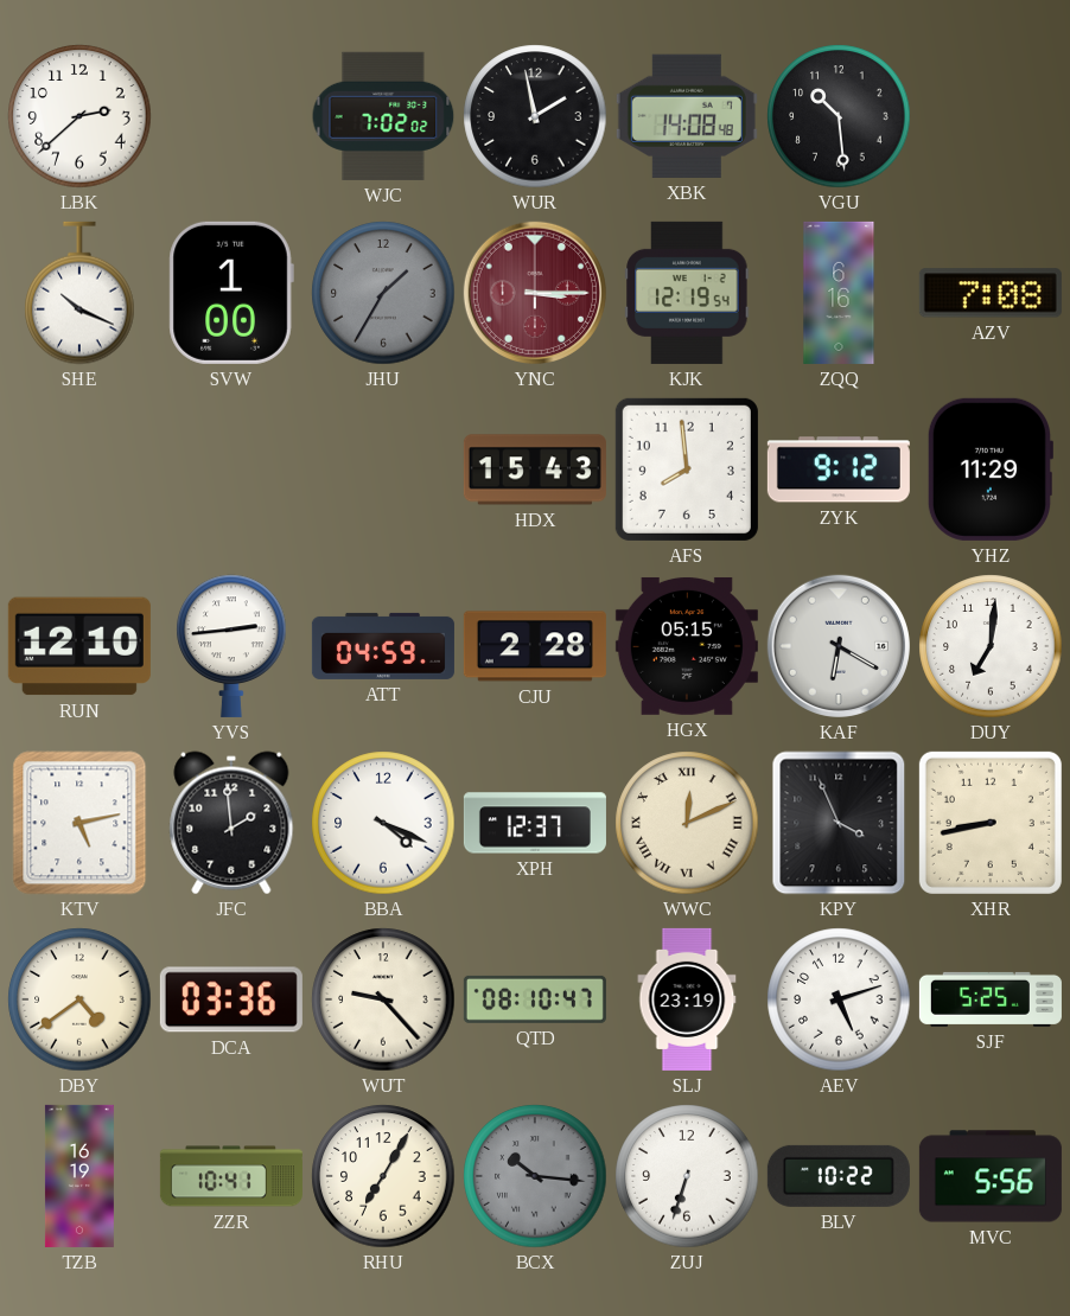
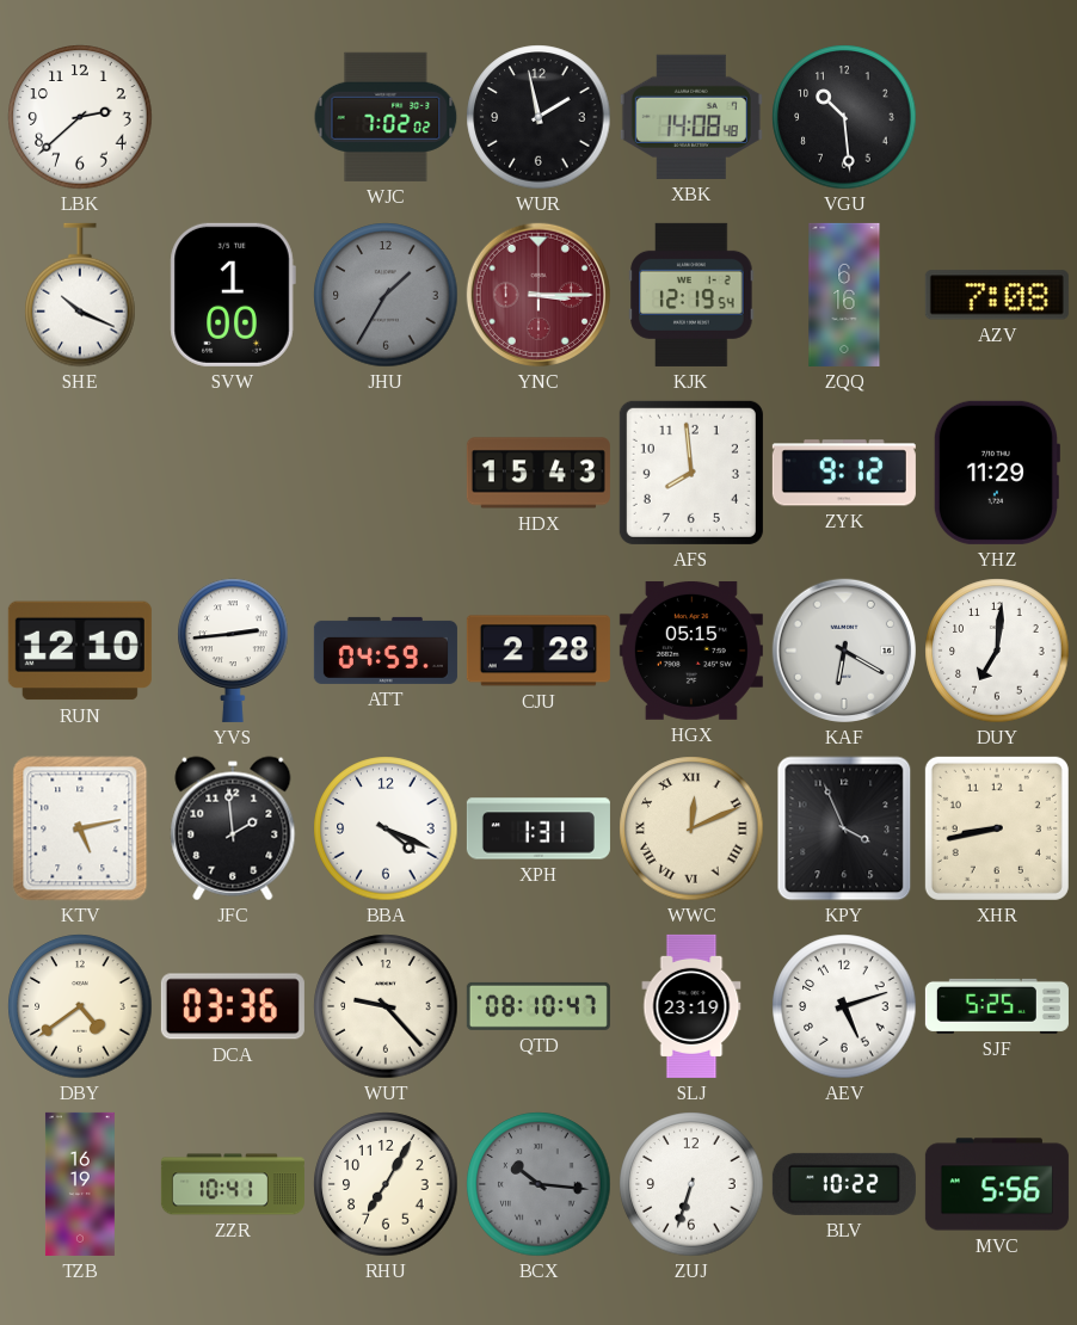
XPH: 12:37 -> 1:31
